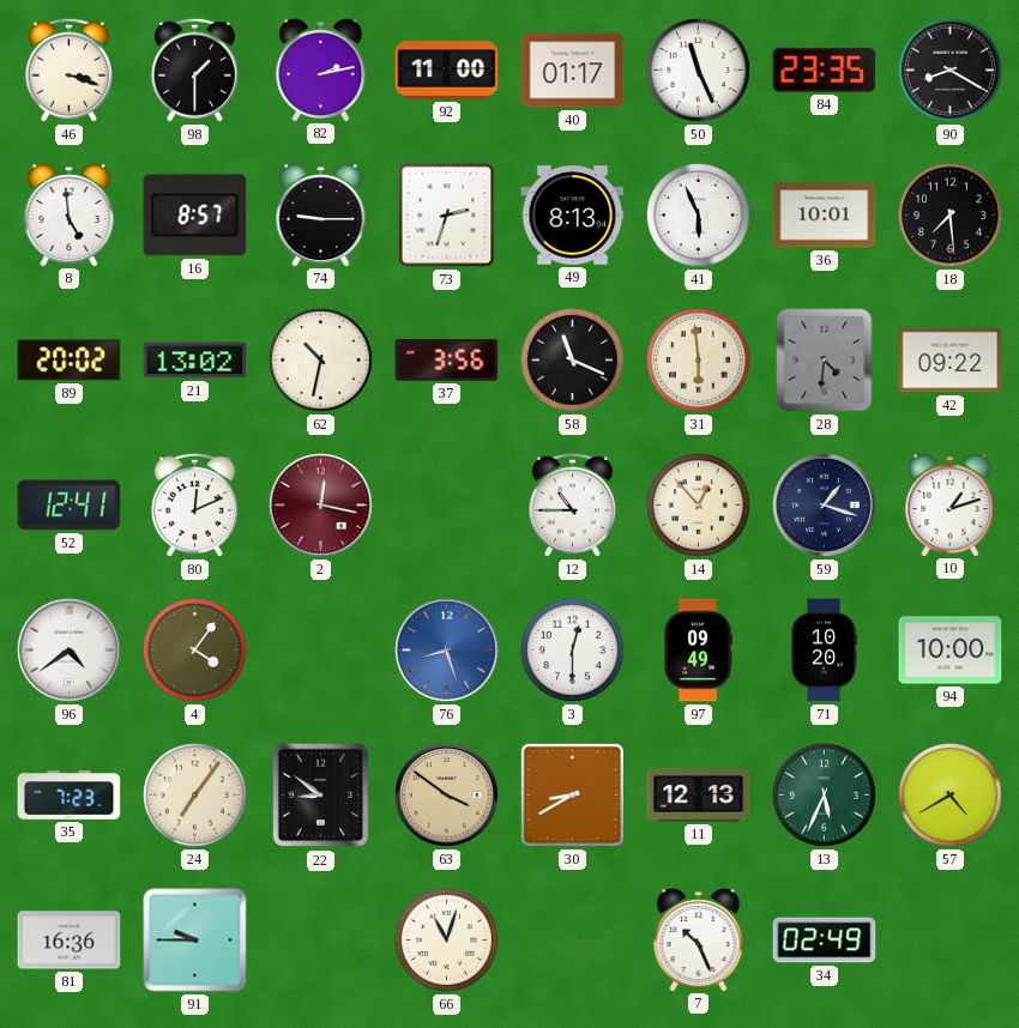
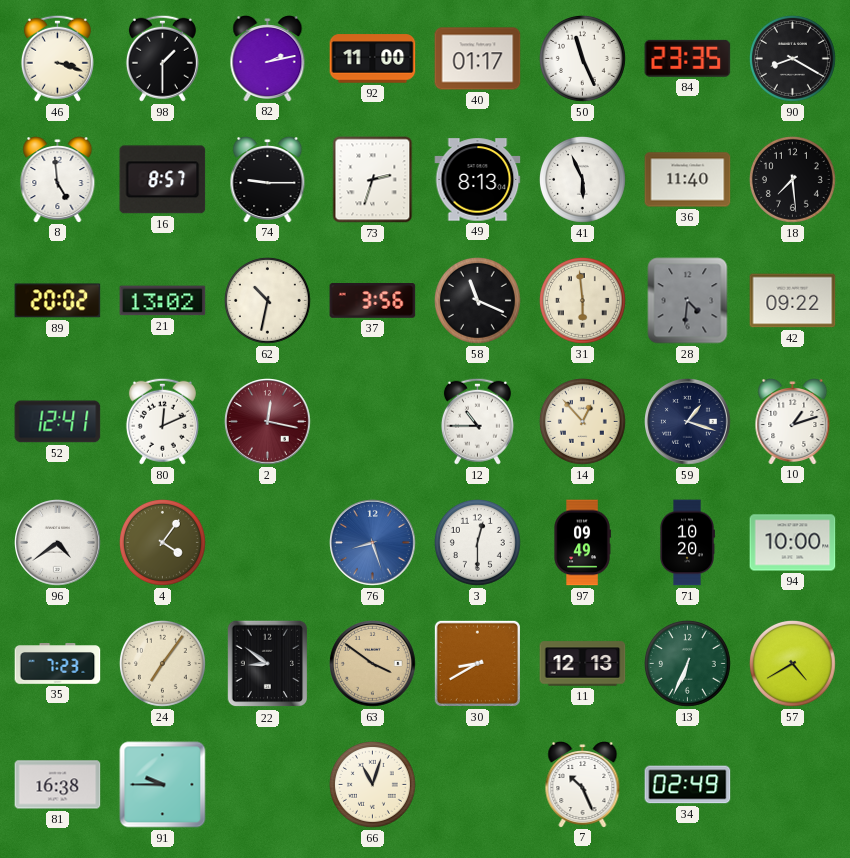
36: 10:01 -> 11:40
13: 5:34 -> 6:34
81: 16:36 -> 16:38
